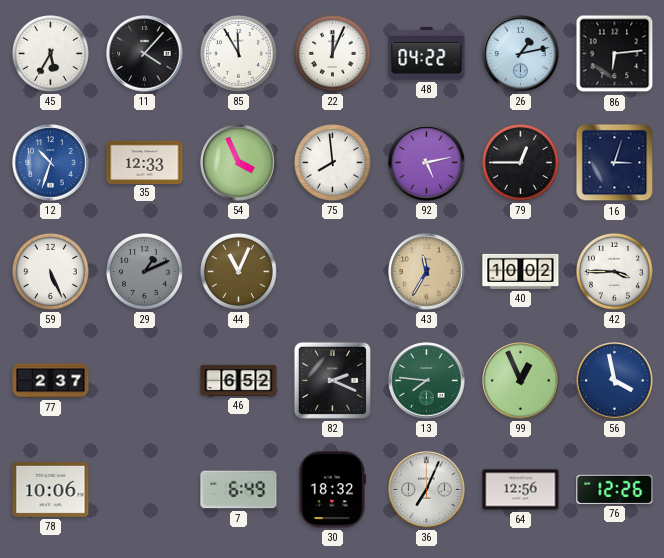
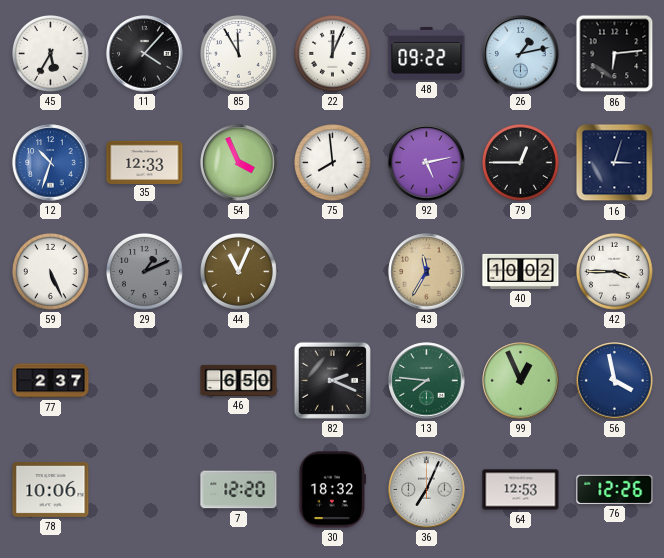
48: 04:22 -> 09:22
46: 6:52 -> 6:50
7: 6:49 -> 12:20
64: 12:56 -> 12:53
